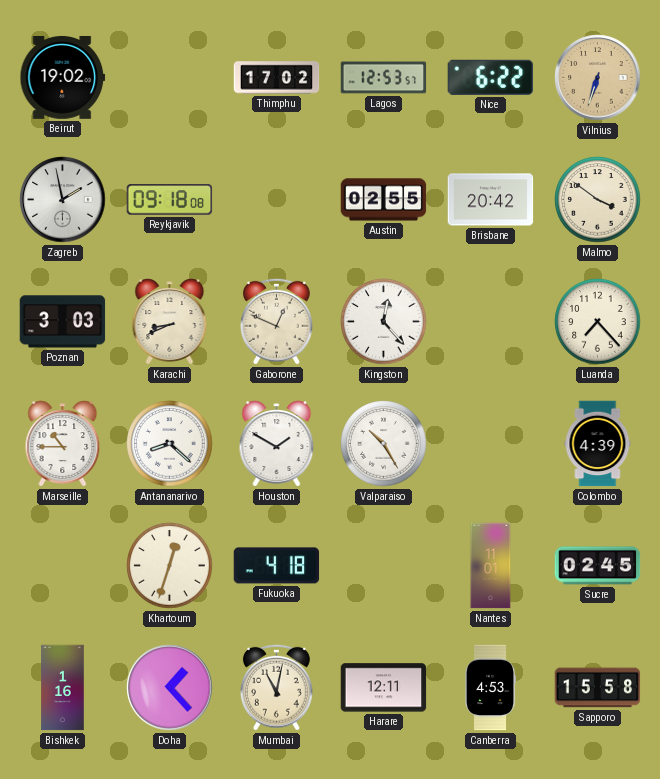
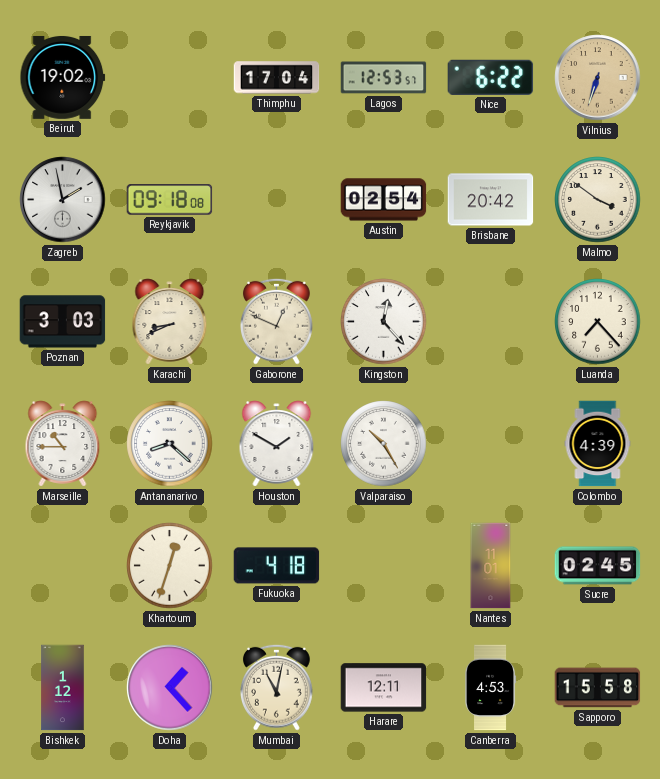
Thimphu: 17:02 -> 17:04
Austin: 02:55 -> 02:54
Bishkek: 1:16 -> 1:12
